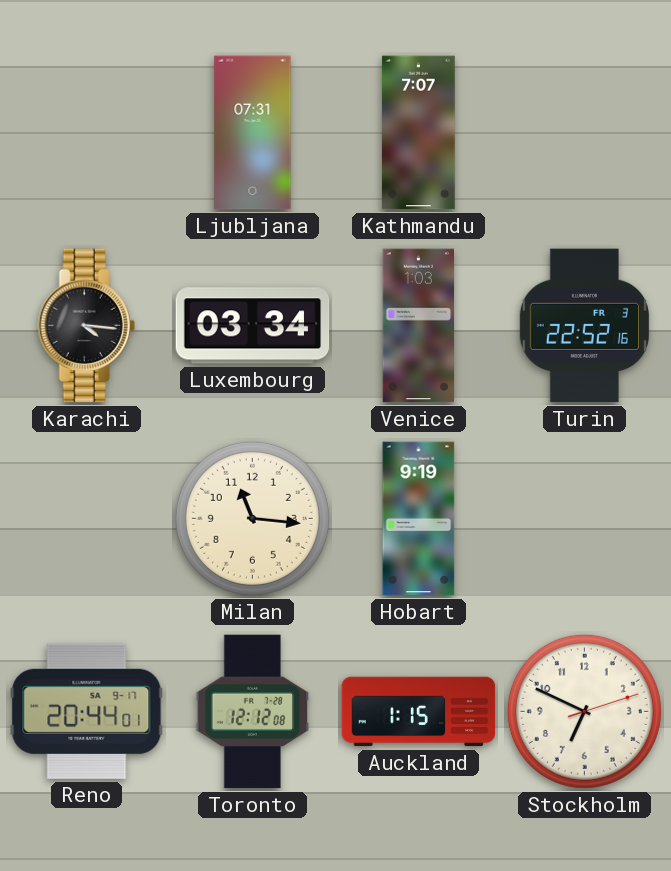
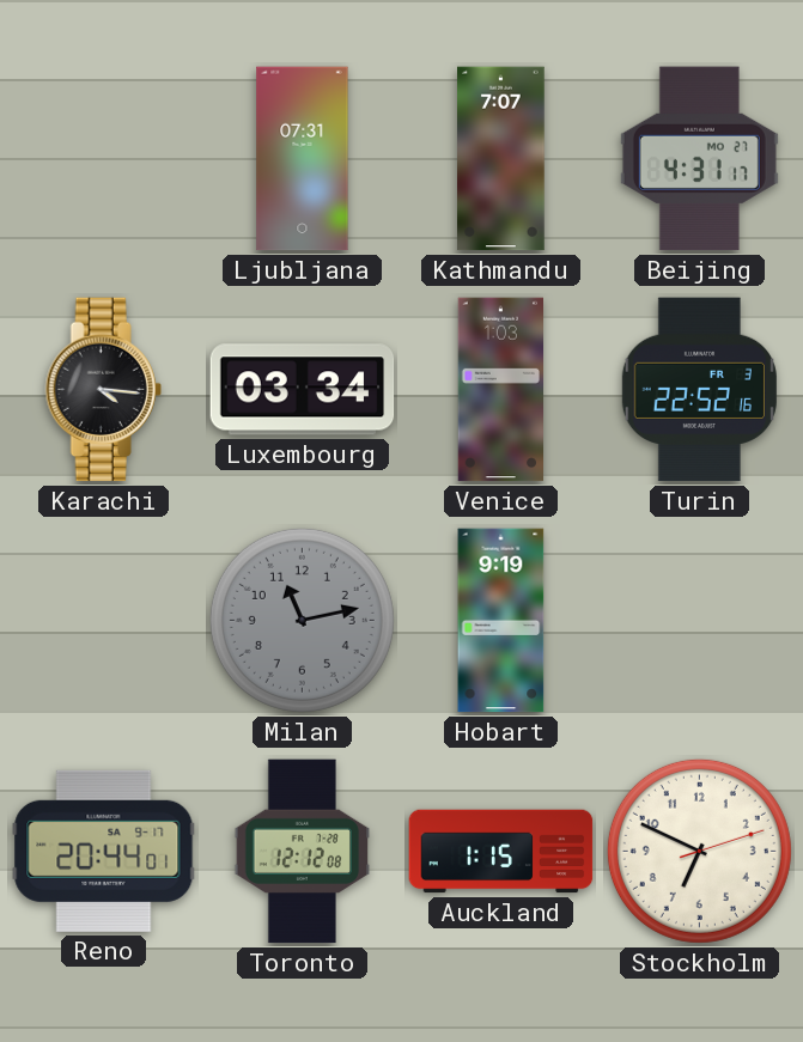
Beijing: none -> 4:31
Milan: 11:16 -> 11:13
Milan dial: cream -> grey
